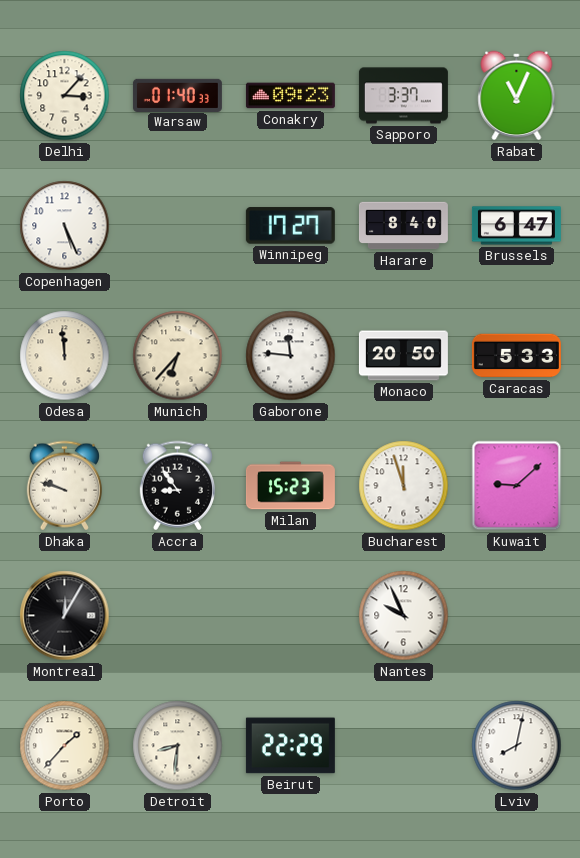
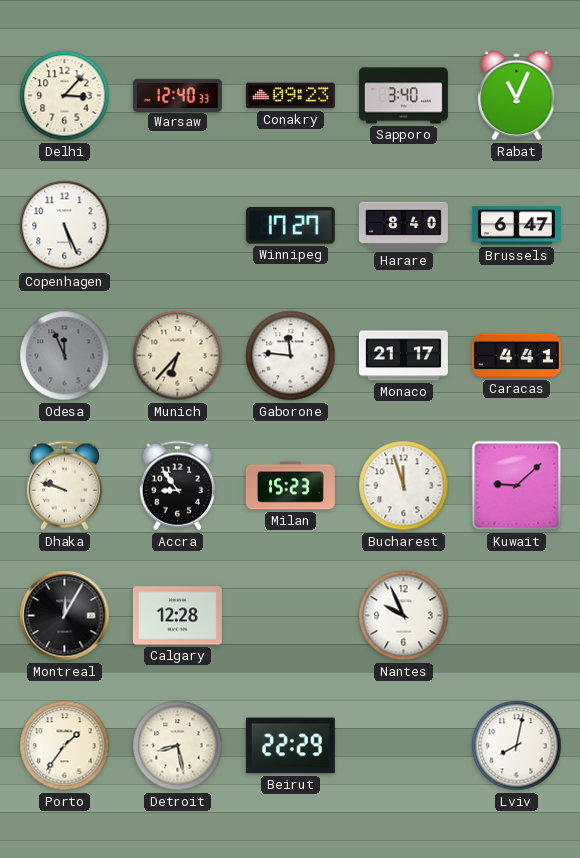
Warsaw: 01:40 -> 12:40
Sapporo: 3:37 -> 3:40
Odesa: 11:59 -> 11:56
Odesa dial: cream -> grey
Monaco: 20:50 -> 21:17
Caracas: 5:33 -> 4:41
Calgary: none -> 12:28
Porto: 1:37 -> 1:36
Detroit: 8:31 -> 8:28
